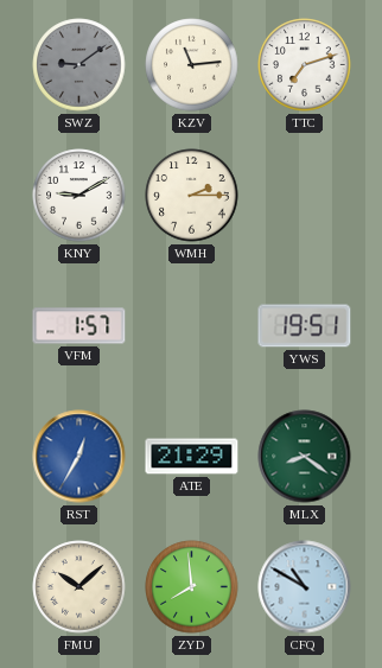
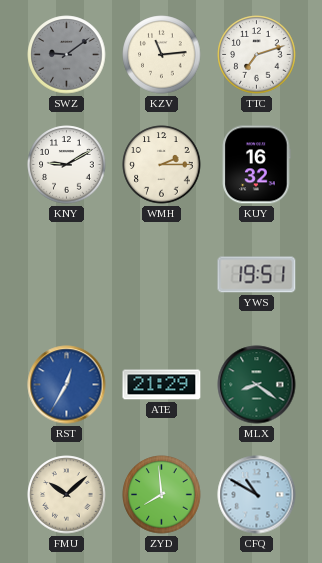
KUY: none -> 16:32
VFM: 1:57 -> none
